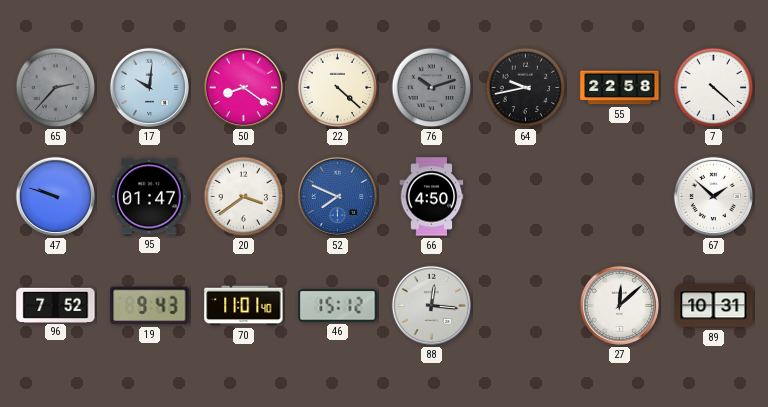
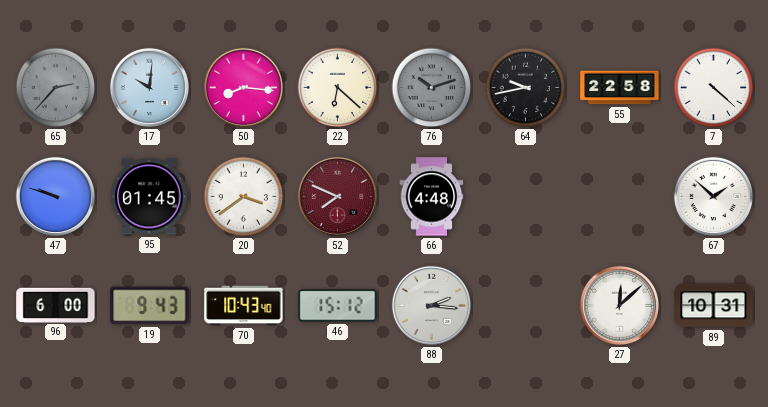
50: 8:21 -> 8:16
22: 4:22 -> 6:22
95: 01:47 -> 01:45
52 dial: blue -> burgundy
66: 4:50 -> 4:48
96: 7:52 -> 6:00
70: 11:01 -> 10:43
88: 12:16 -> 2:16
